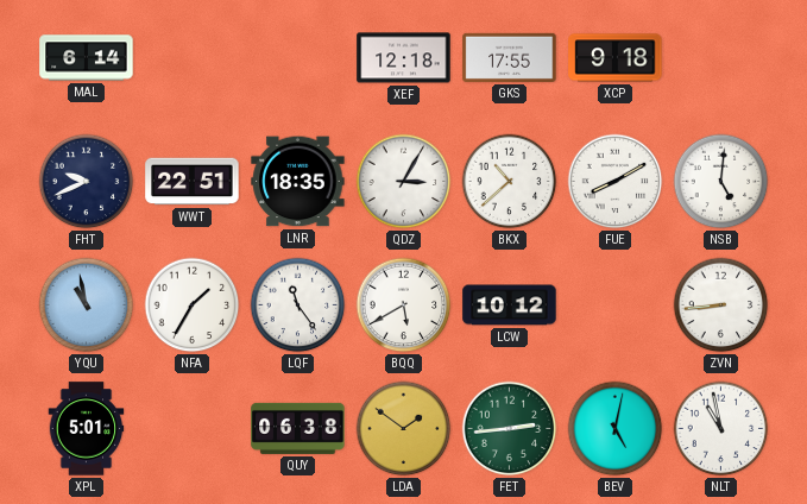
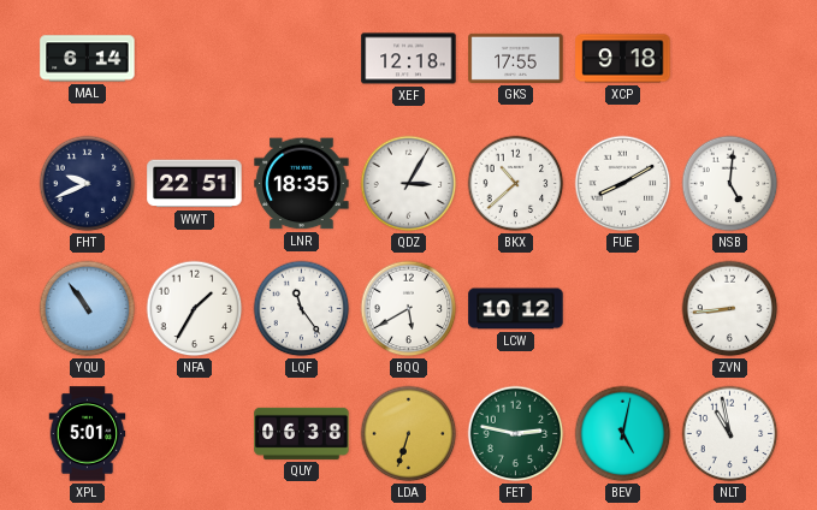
YQU: 10:58 -> 10:54
LDA: 1:51 -> 6:33
FET: 2:44 -> 2:47
